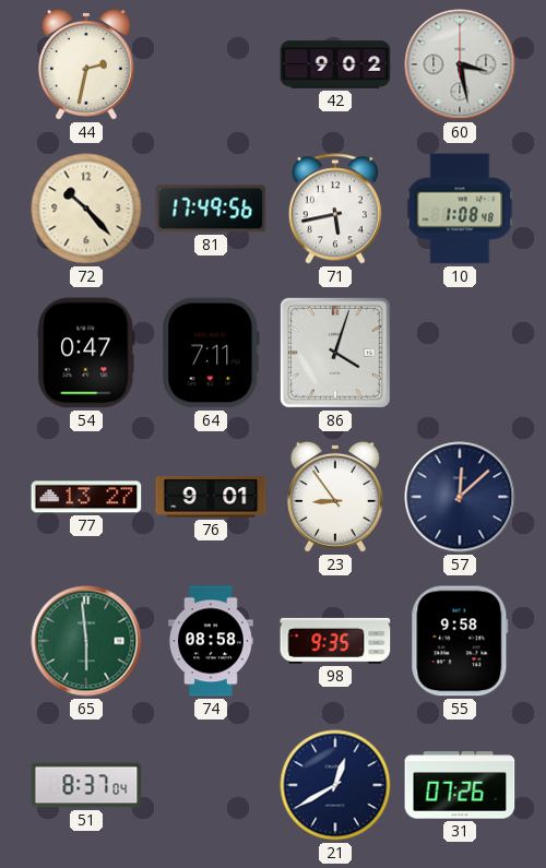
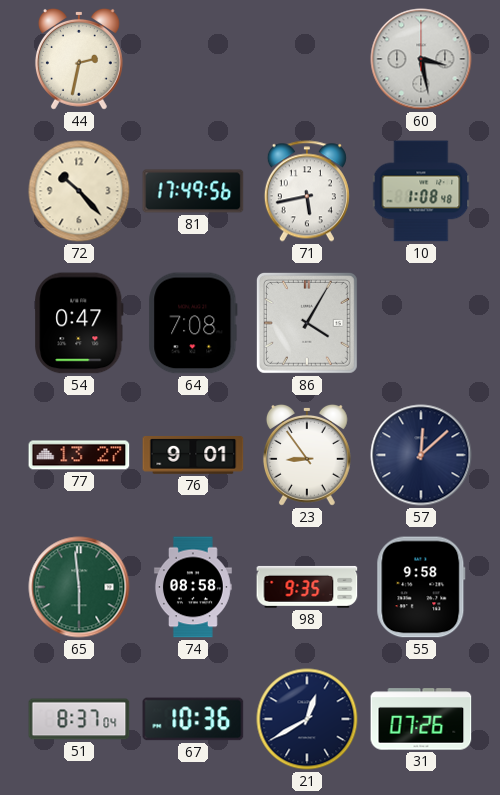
42: 9:02 -> none
64: 7:11 -> 7:08
86: 4:03 -> 4:05
67: none -> 10:36
